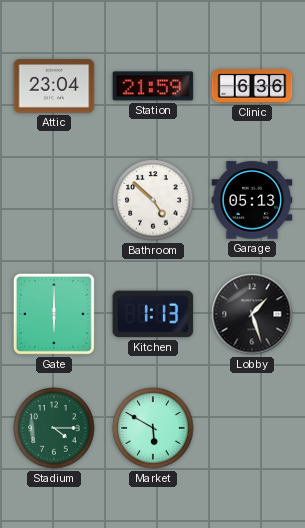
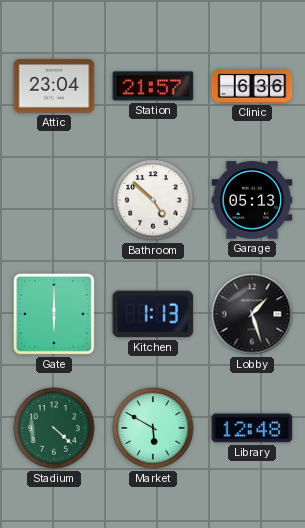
Station: 21:59 -> 21:57
Stadium: 4:15 -> 4:22
Library: none -> 12:48
